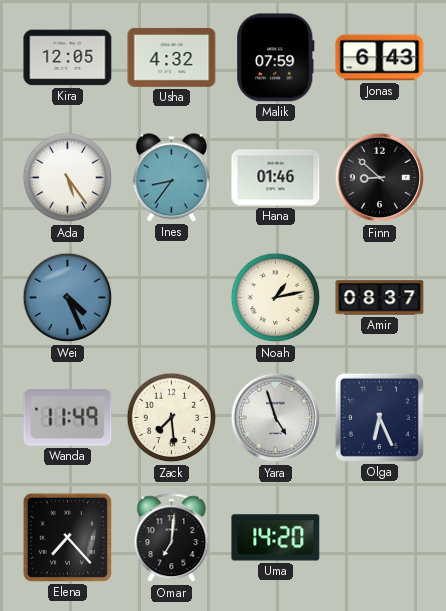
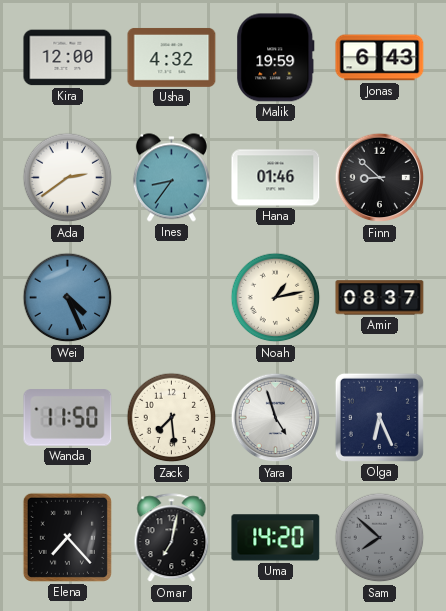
Kira: 12:05 -> 12:00
Malik: 07:59 -> 19:59
Ada: 5:24 -> 2:39
Wanda: 11:49 -> 11:50
Omar: 7:01 -> 7:02
Sam: none -> 7:52
